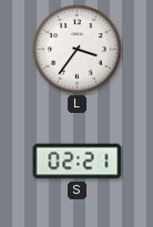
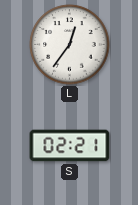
L: 3:36 -> 12:36
